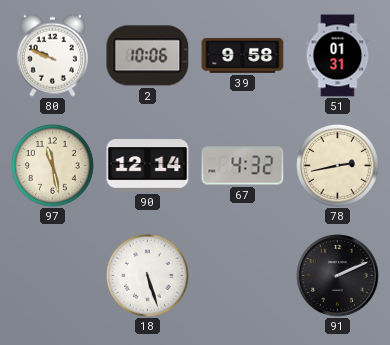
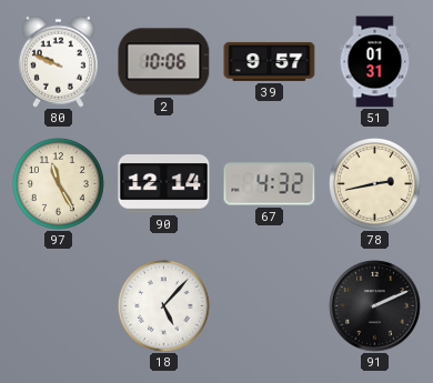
39: 9:58 -> 9:57
97: 11:28 -> 11:25
18: 5:27 -> 5:07
